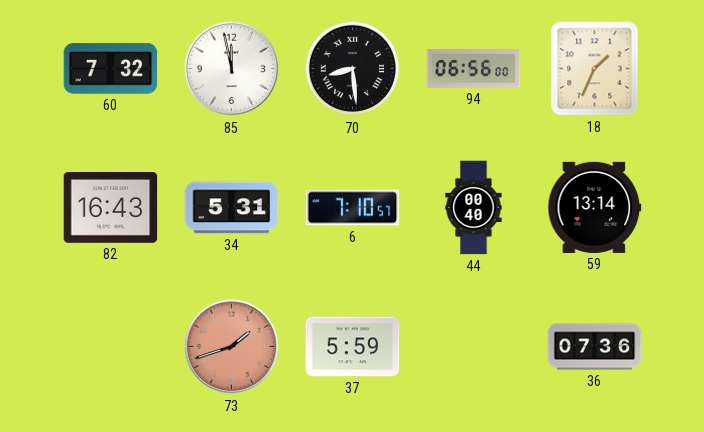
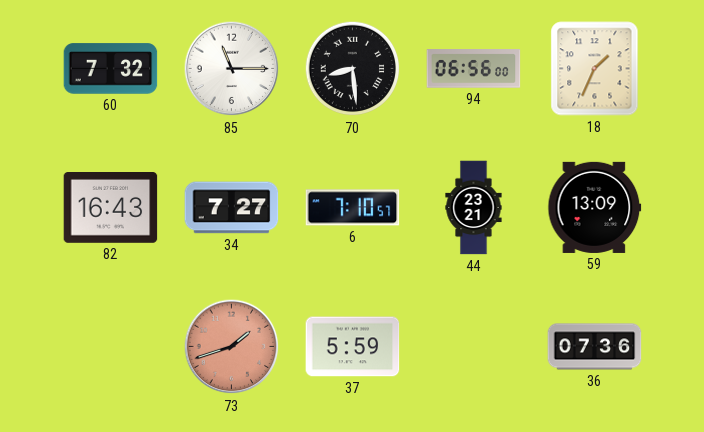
85: 11:58 -> 11:15
34: 5:31 -> 7:27
44: 00:40 -> 23:21
59: 13:14 -> 13:09
